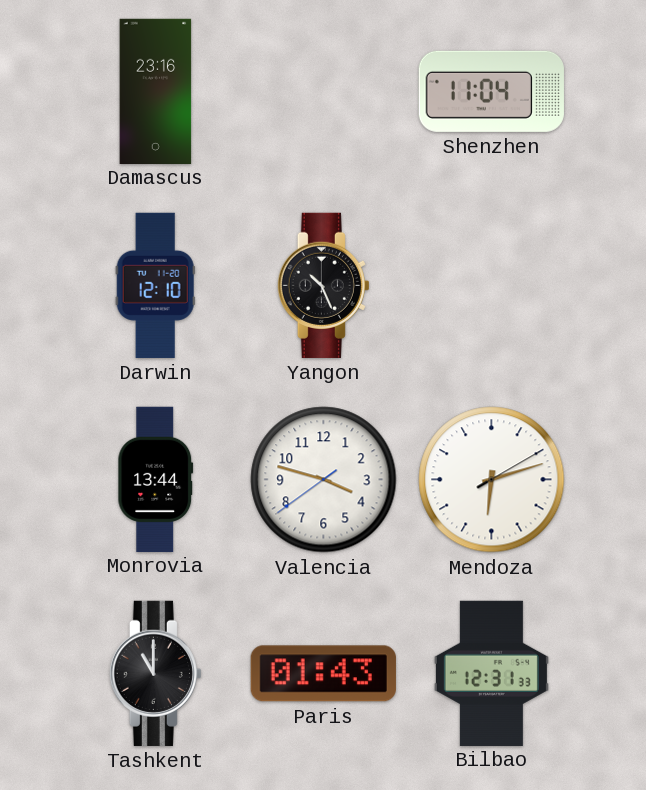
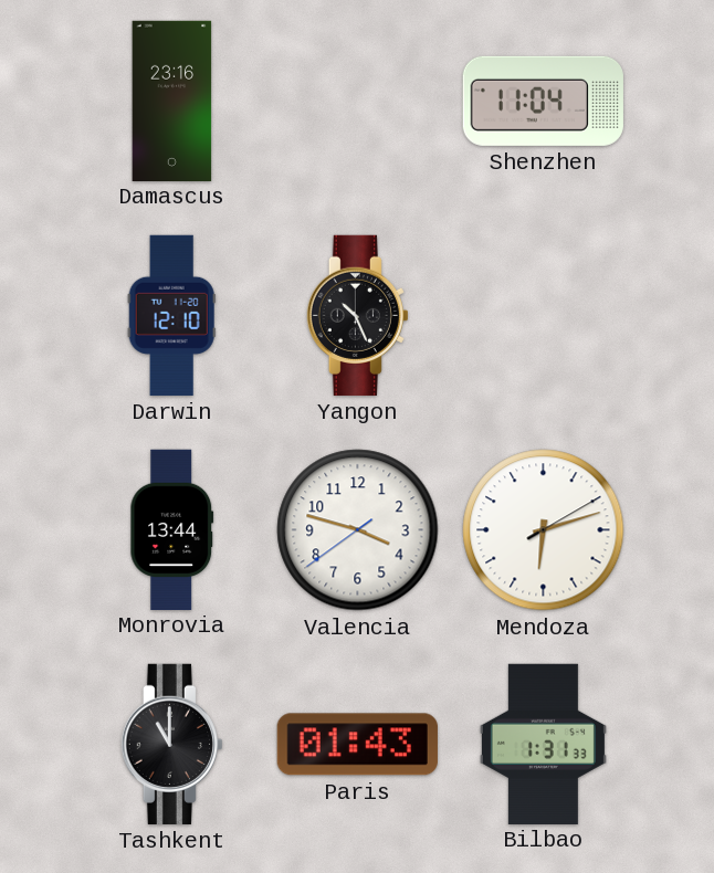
Bilbao: 12:31 -> 1:31
